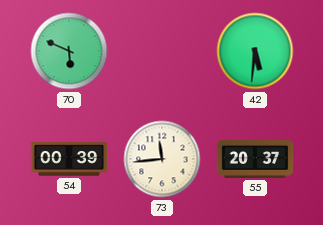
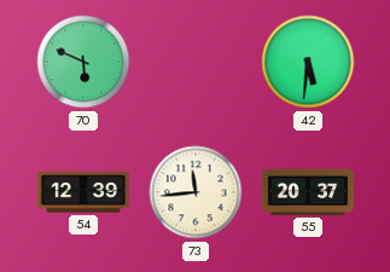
54: 00:39 -> 12:39
